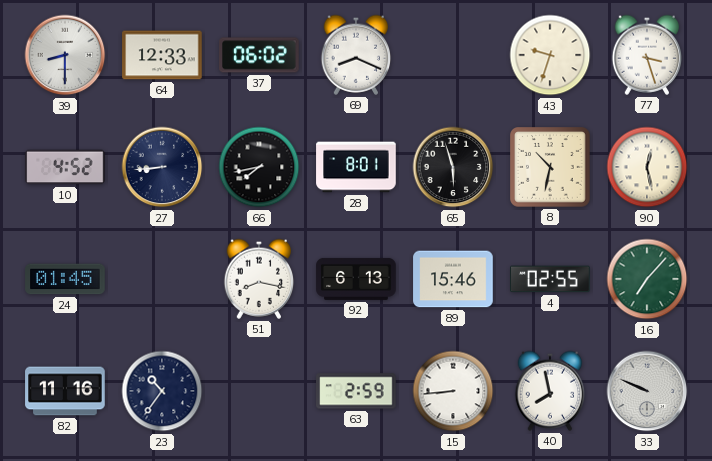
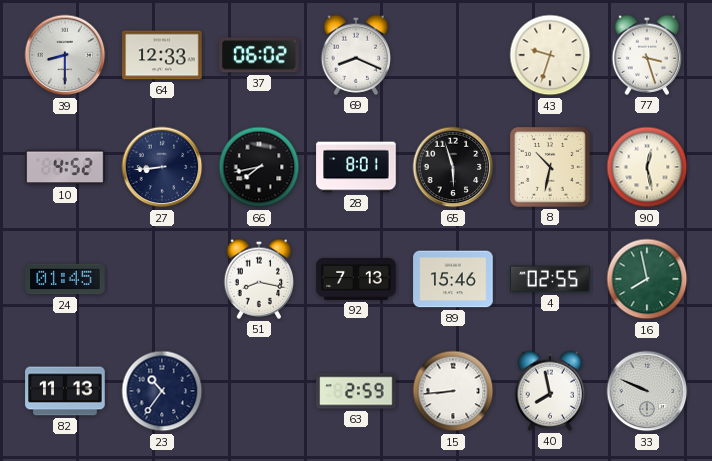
92: 6:13 -> 7:13
16: 7:07 -> 7:58
82: 11:16 -> 11:13
